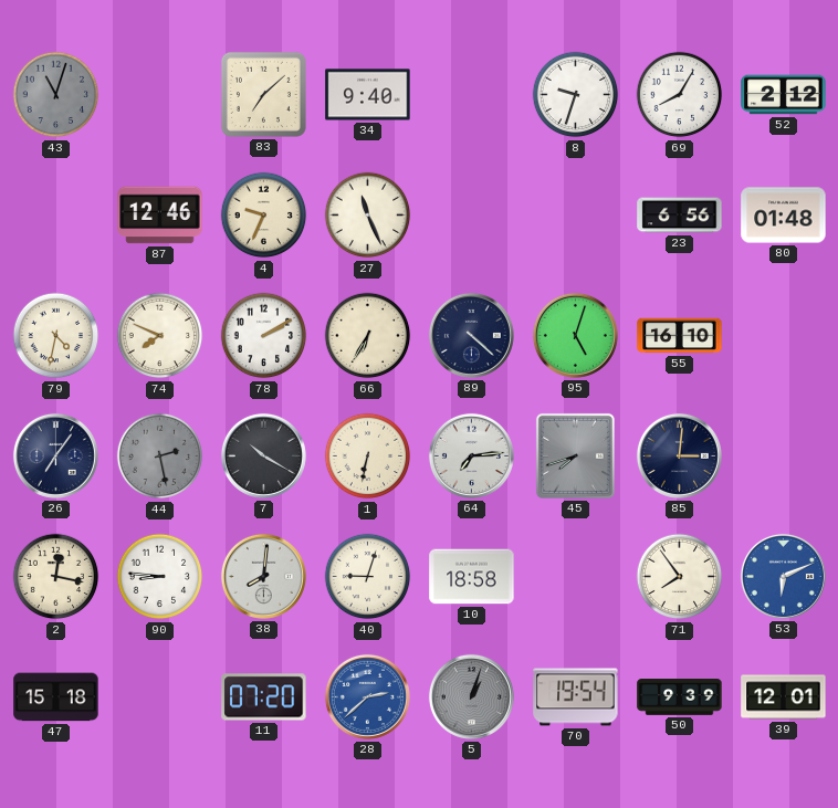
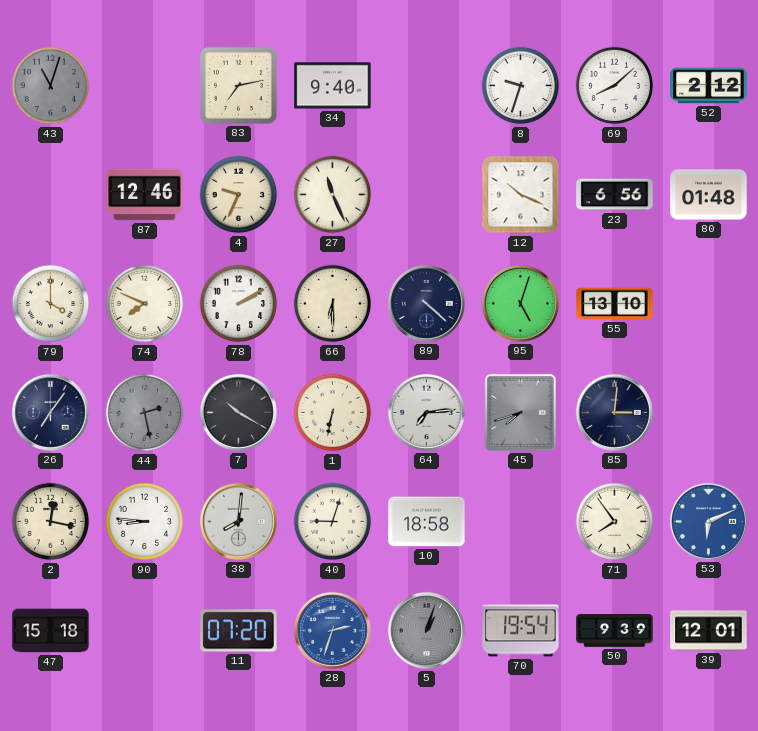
83: 7:08 -> 7:13
69: 8:05 -> 8:08
12: none -> 10:19
79: 4:32 -> 4:00
66: 6:35 -> 6:30
55: 16:10 -> 13:10
28: 2:38 -> 2:33
